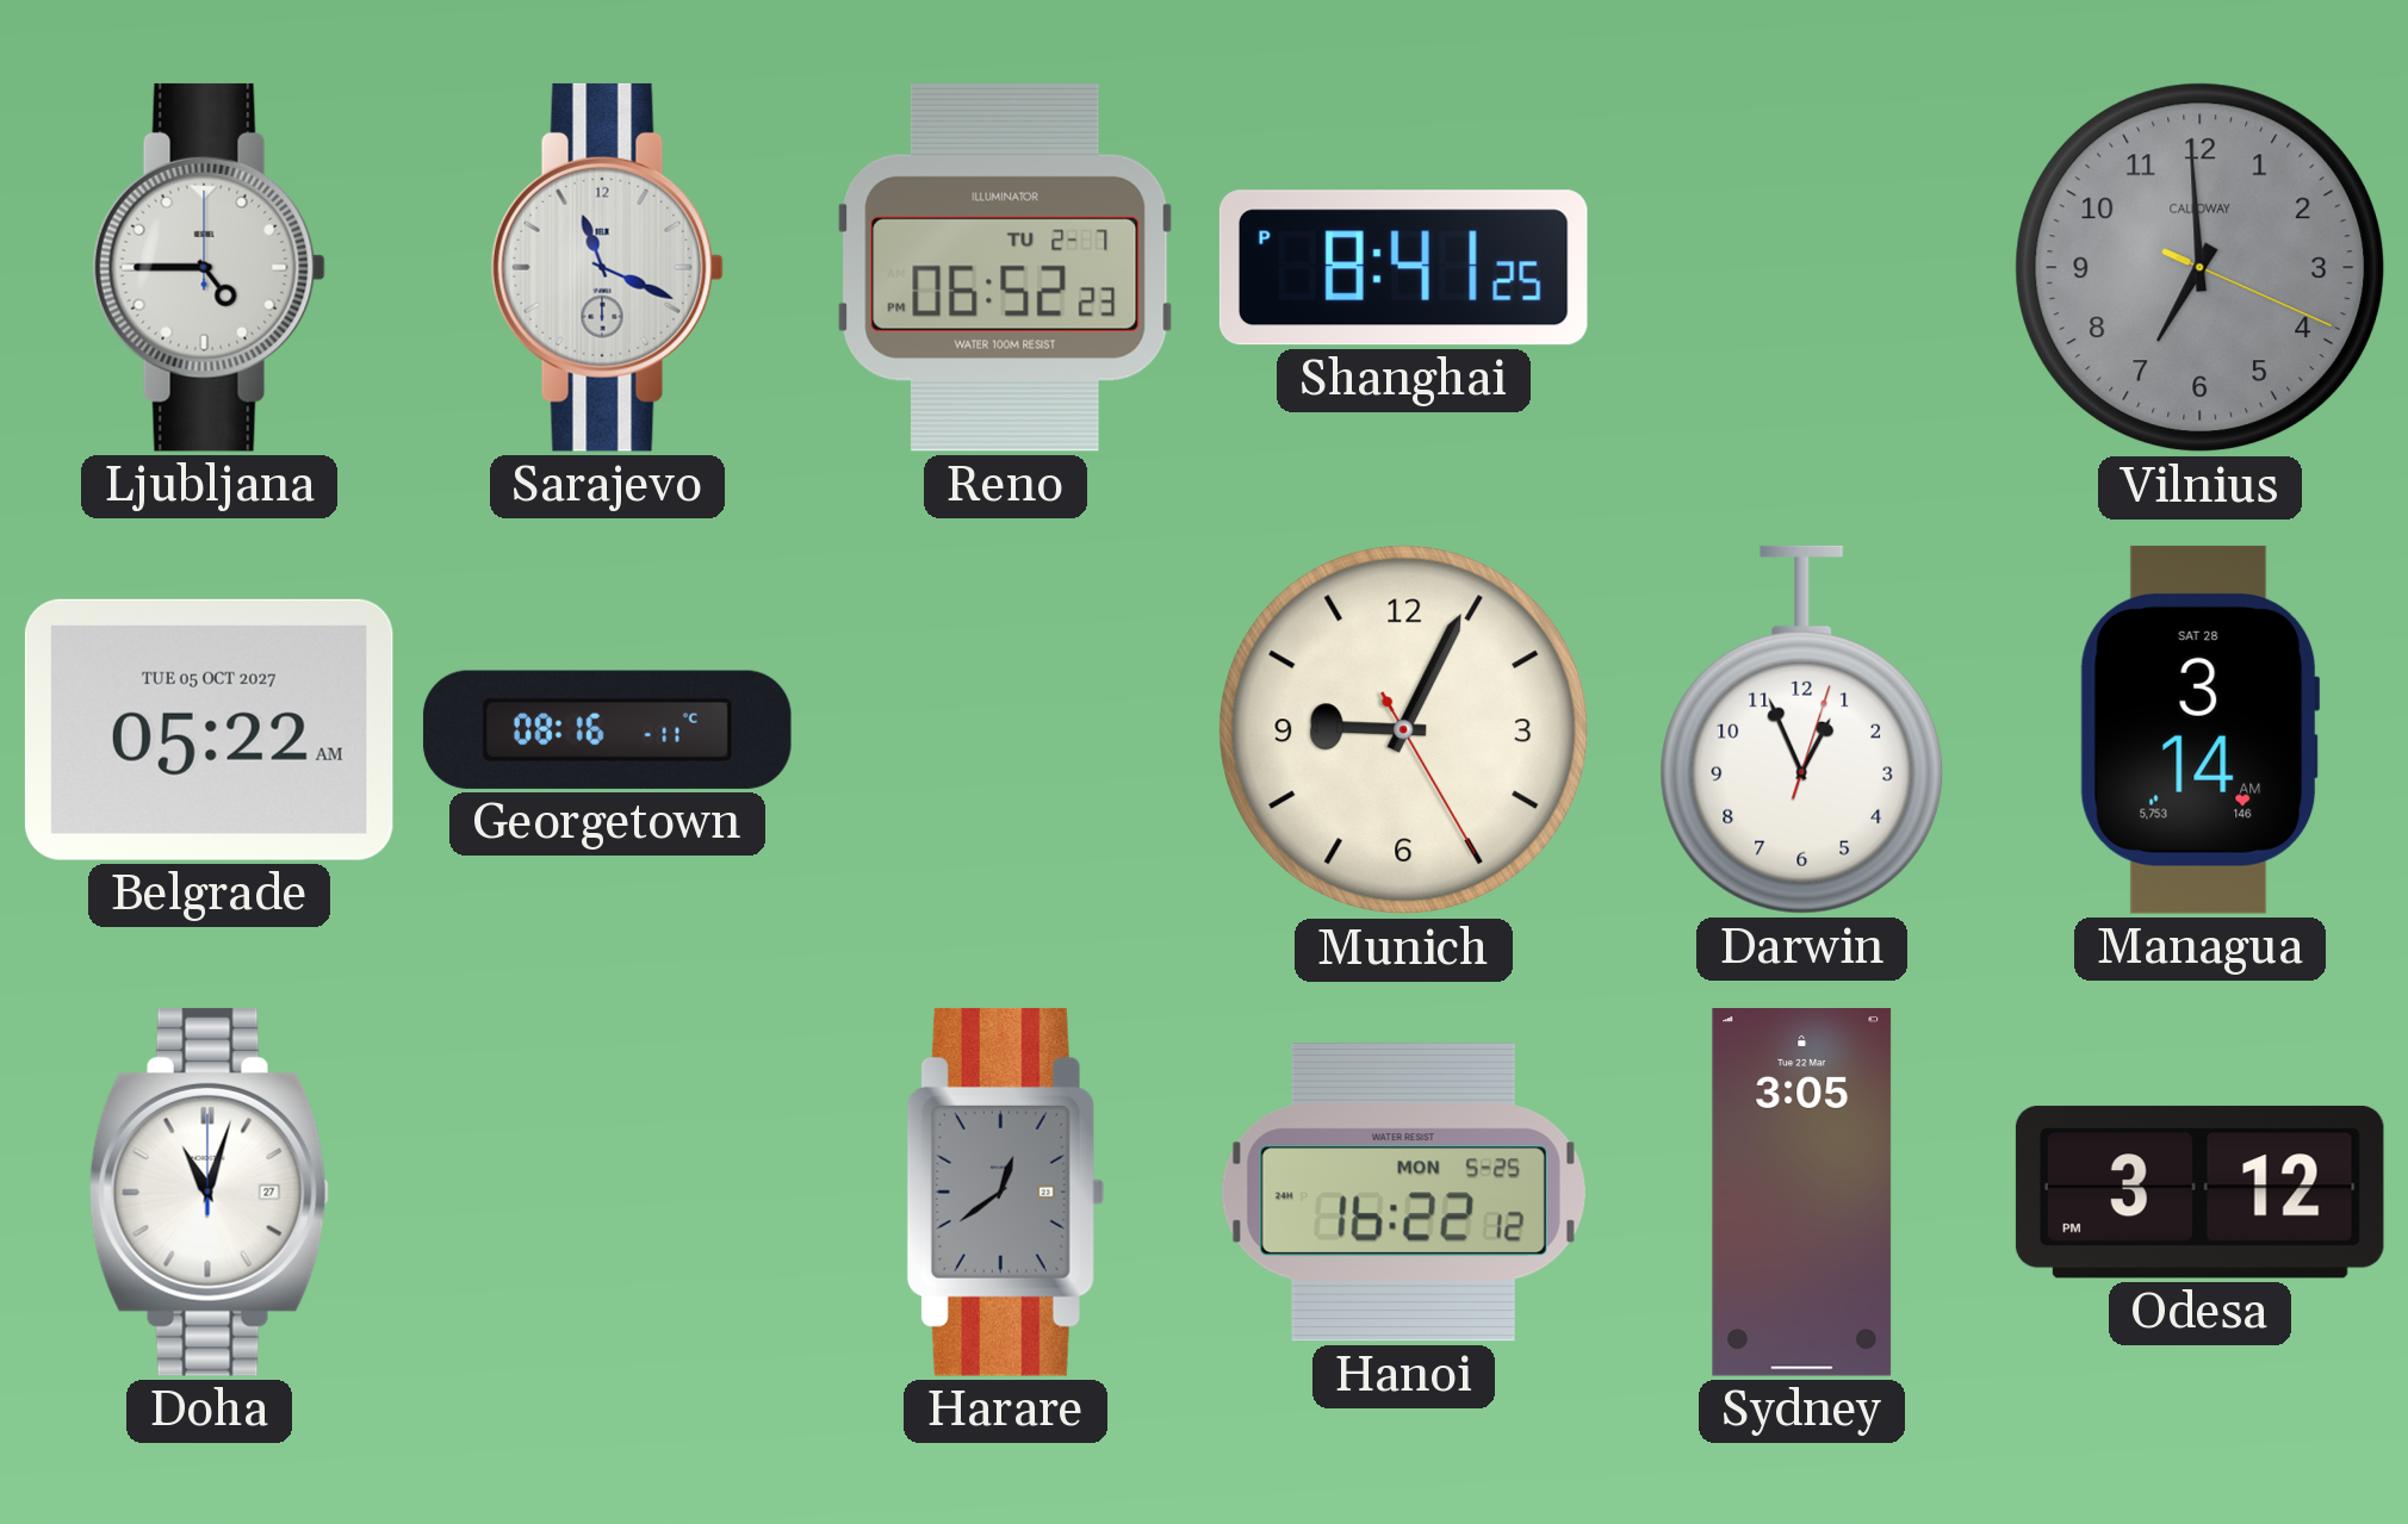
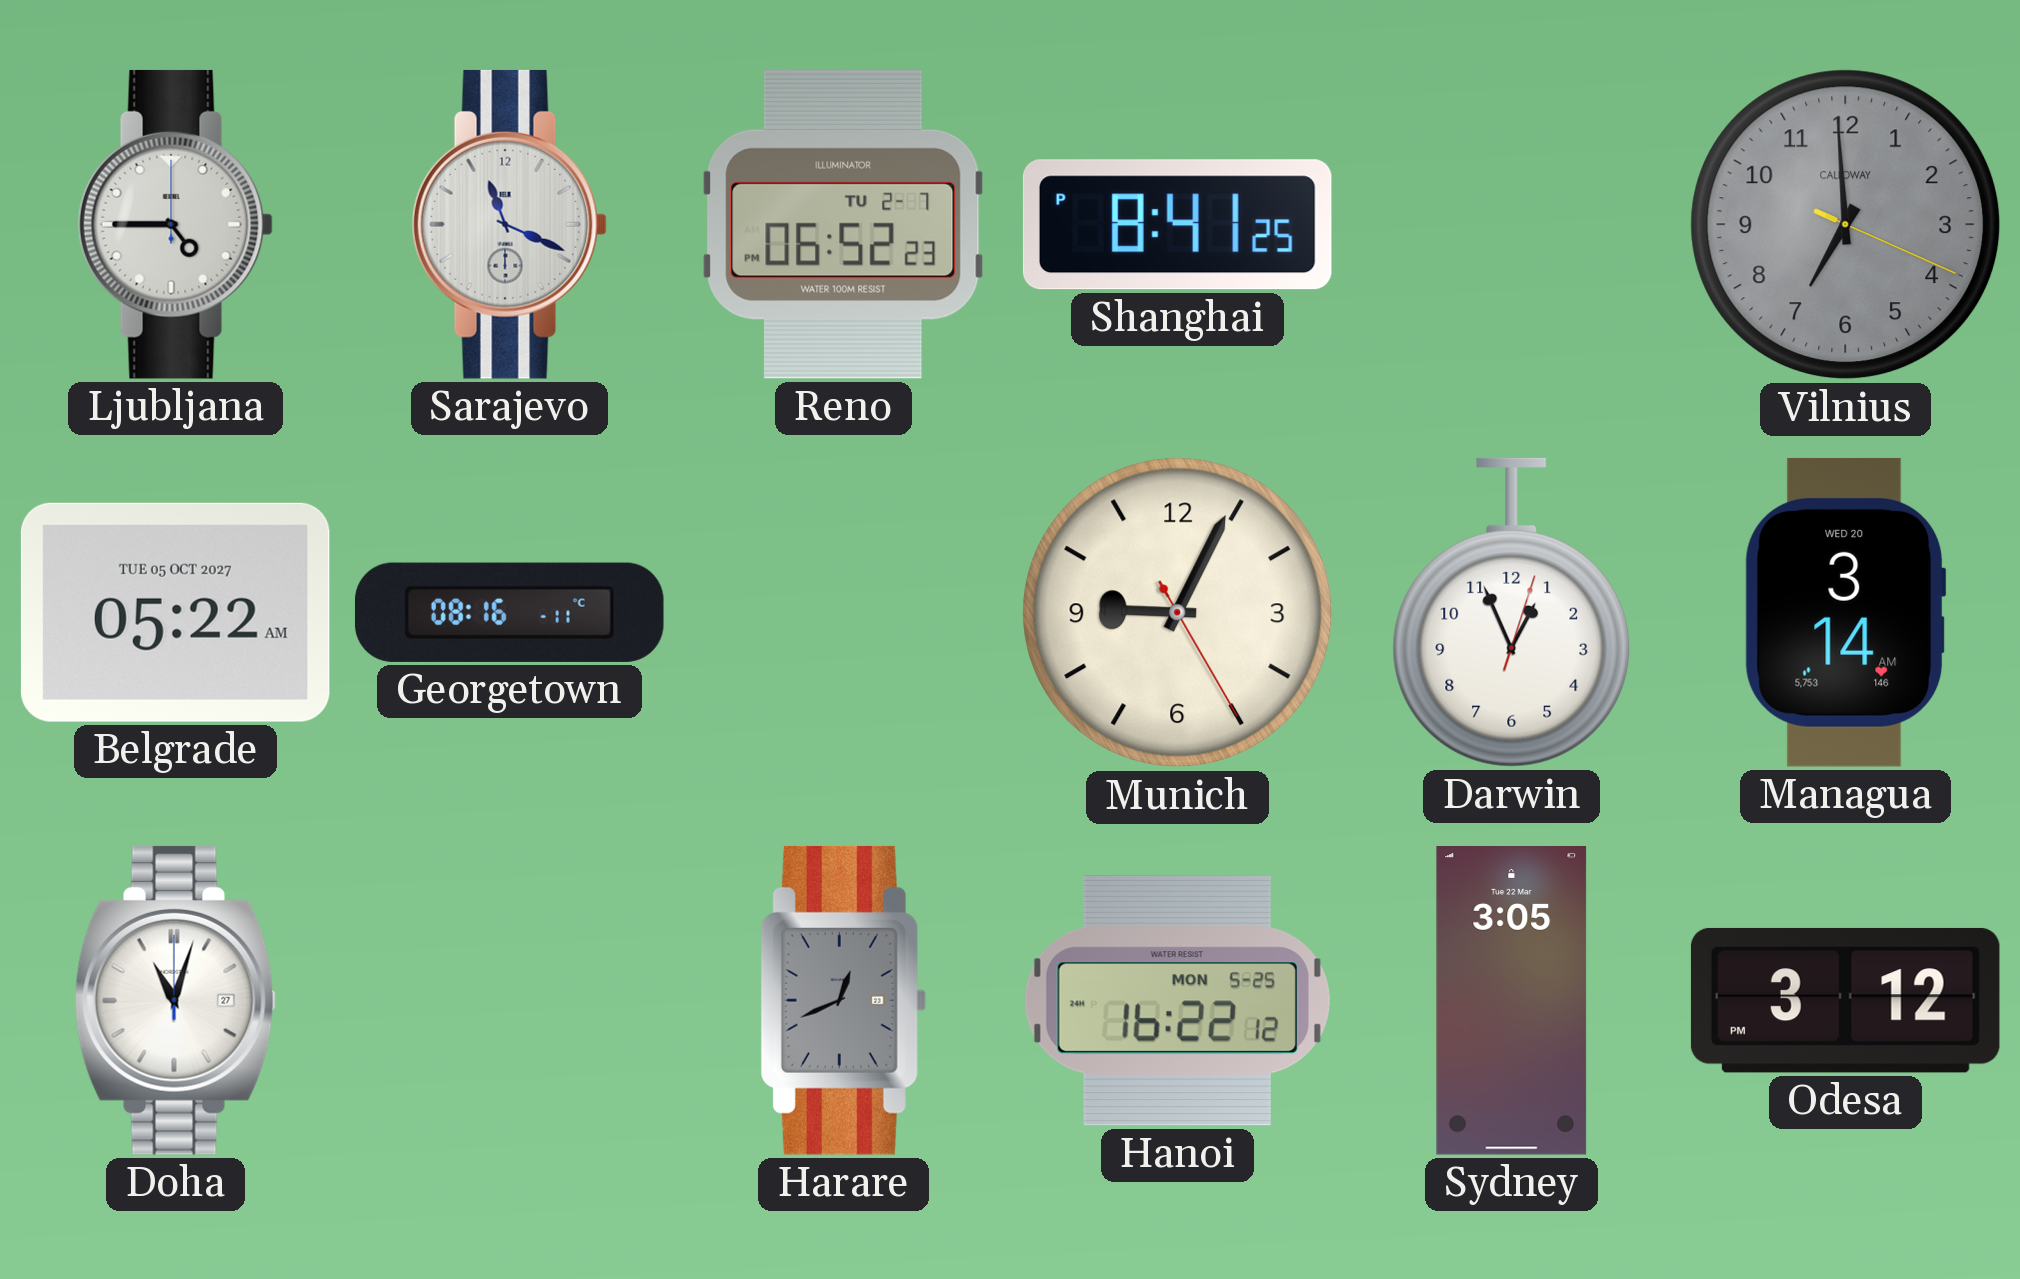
Managua date: SAT 28 -> WED 20
Harare: 12:39 -> 12:41
